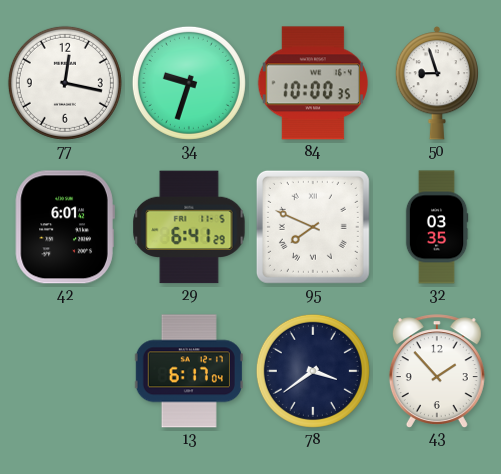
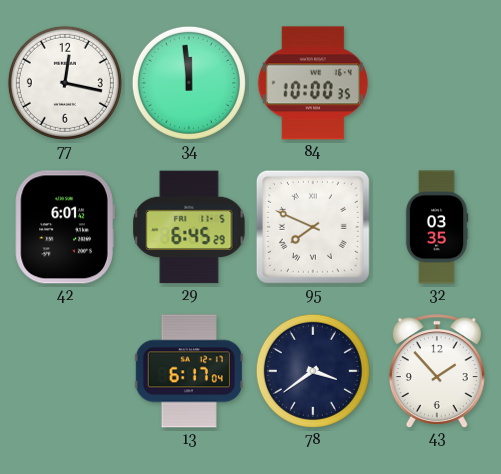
34: 9:33 -> 11:59
50: 8:57 -> none
29: 6:41 -> 6:45
